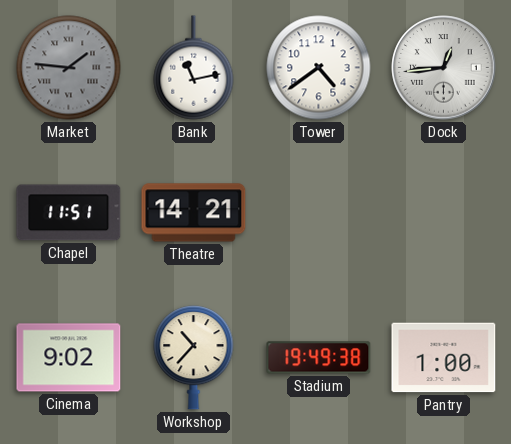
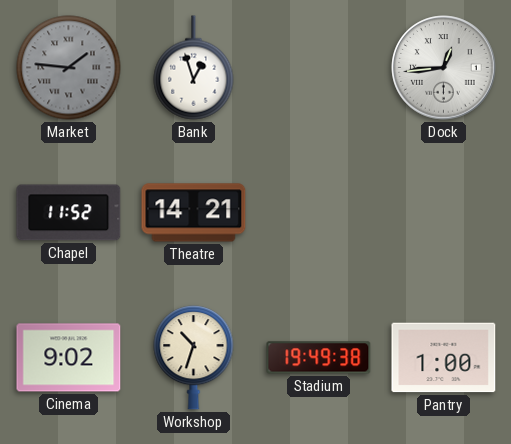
Bank: 11:13 -> 12:57
Tower: 4:39 -> none
Chapel: 11:51 -> 11:52
Workshop: 10:37 -> 10:33
